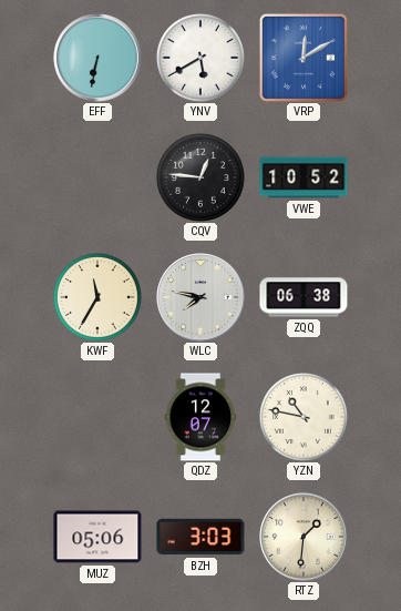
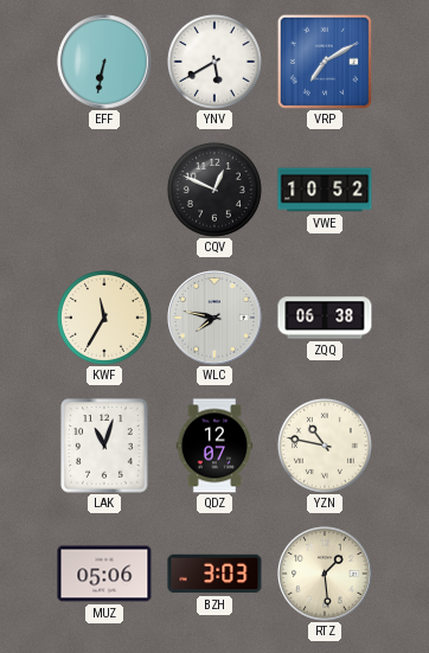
VRP: 12:10 -> 7:10
CQV: 12:46 -> 12:49
LAK: none -> 11:03
RTZ: 1:31 -> 1:29
